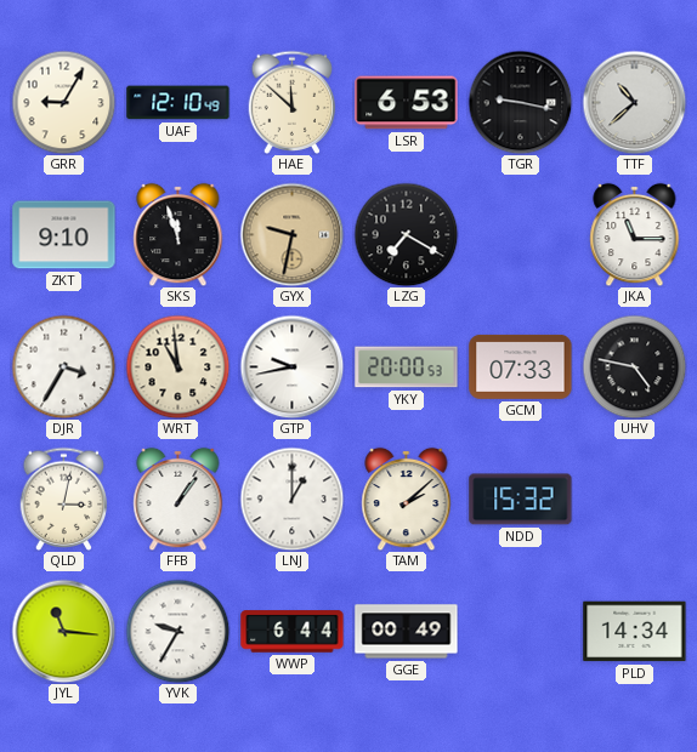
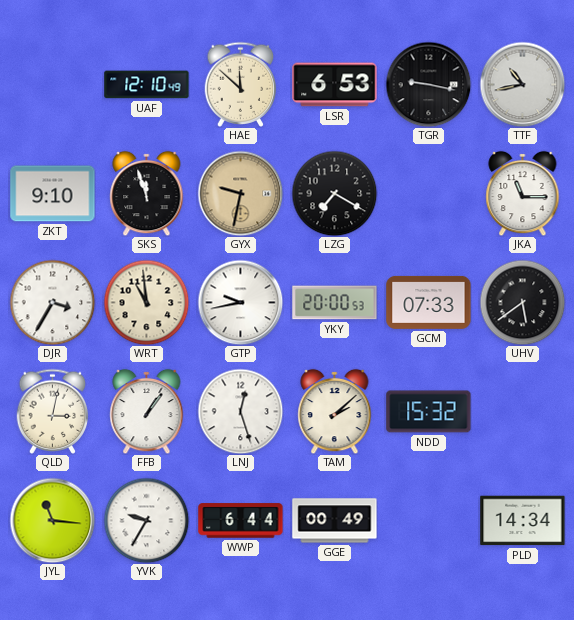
GRR: 9:05 -> none
TTF: 10:38 -> 10:43
UHV: 4:47 -> 5:39
LNJ: 1:00 -> 12:27
